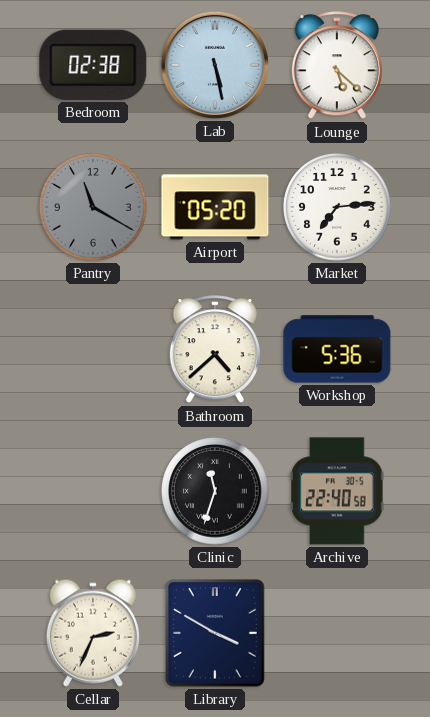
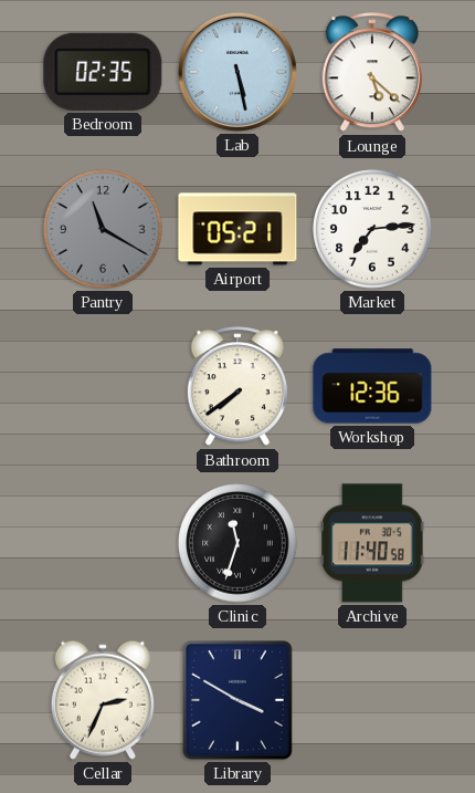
Bedroom: 02:38 -> 02:35
Airport: 05:20 -> 05:21
Bathroom: 4:38 -> 7:39
Workshop: 5:36 -> 12:36
Archive: 22:40 -> 11:40
